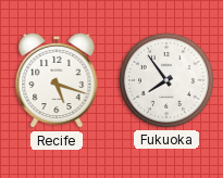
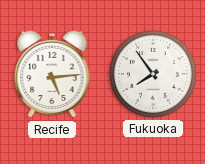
Recife: 5:18 -> 5:14
